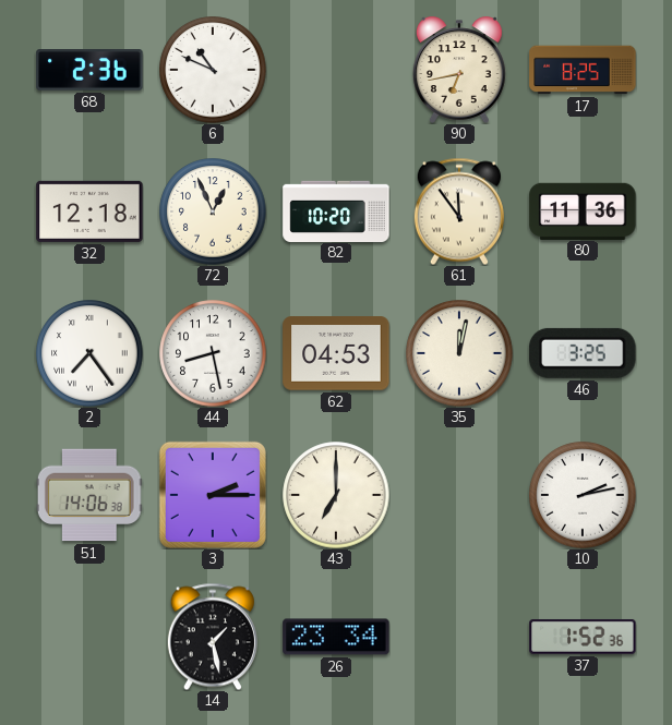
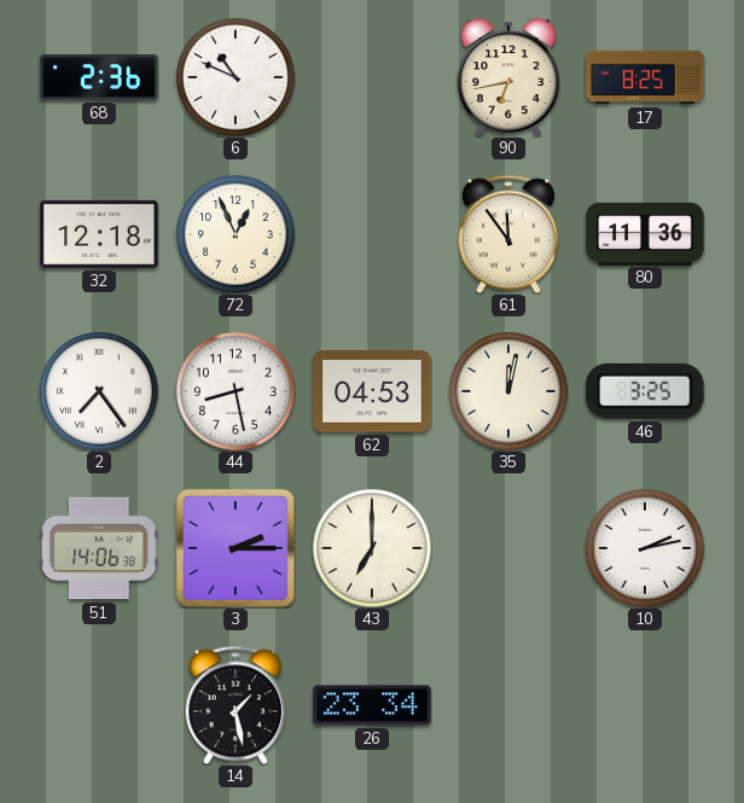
82: 10:20 -> none
37: 1:52 -> none
